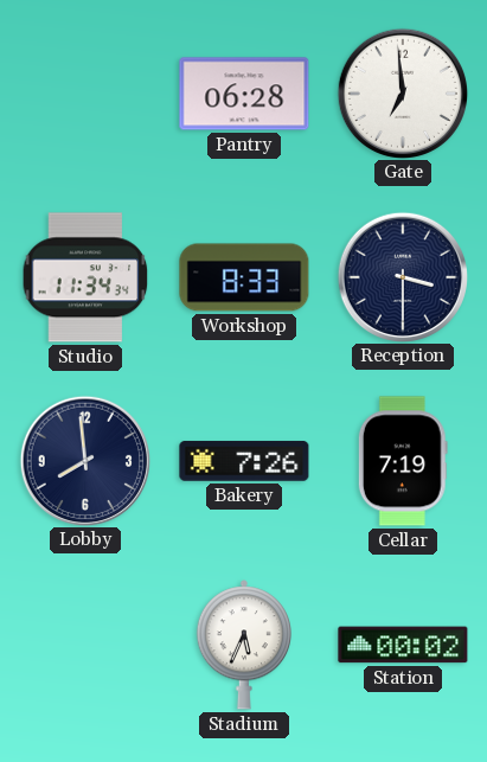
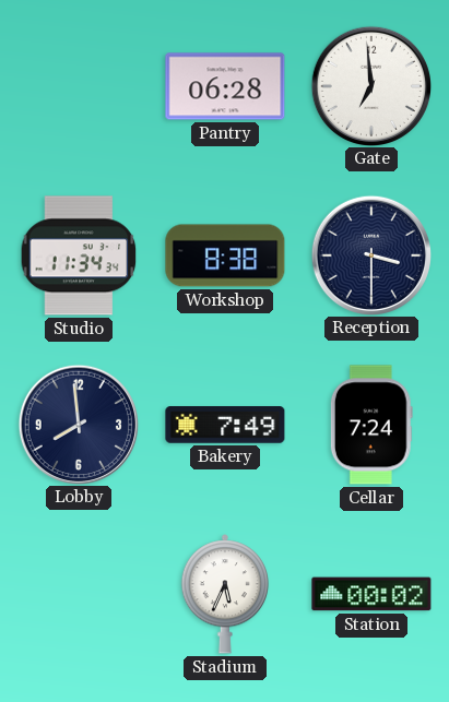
Workshop: 8:33 -> 8:38
Bakery: 7:26 -> 7:49
Cellar: 7:19 -> 7:24
